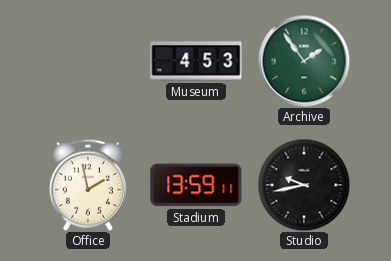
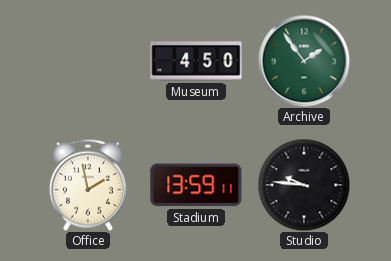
Museum: 4:53 -> 4:50
Studio: 9:43 -> 9:46
